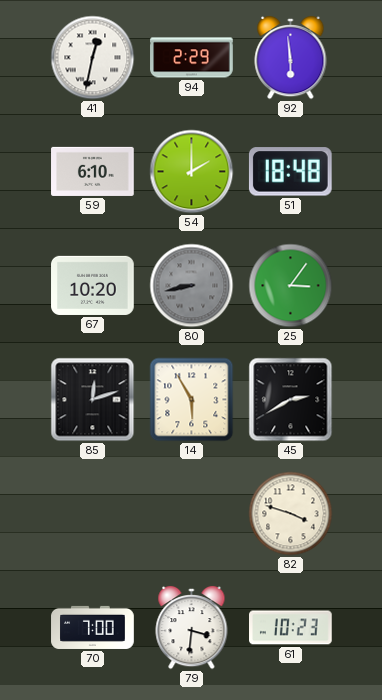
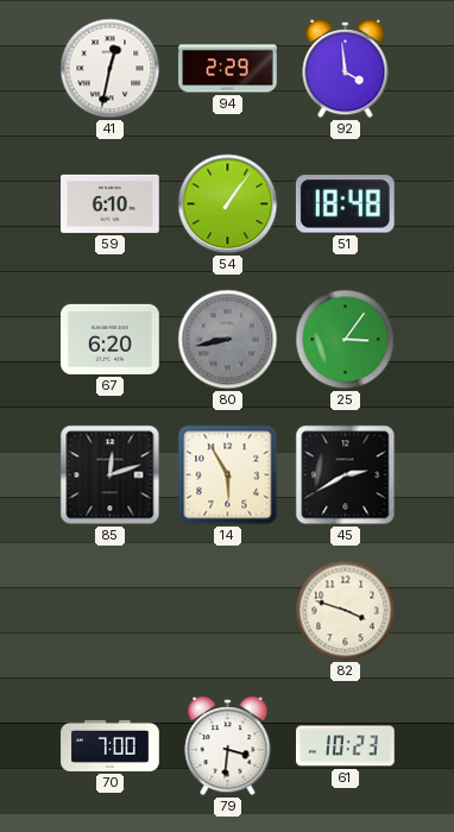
92: 5:59 -> 3:59
54: 2:00 -> 1:06
67: 10:20 -> 6:20
